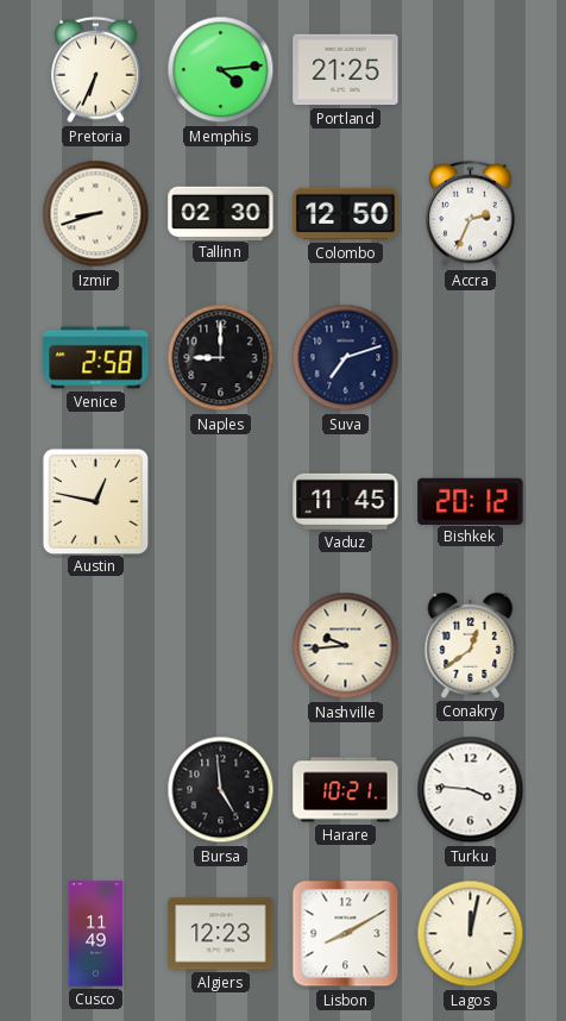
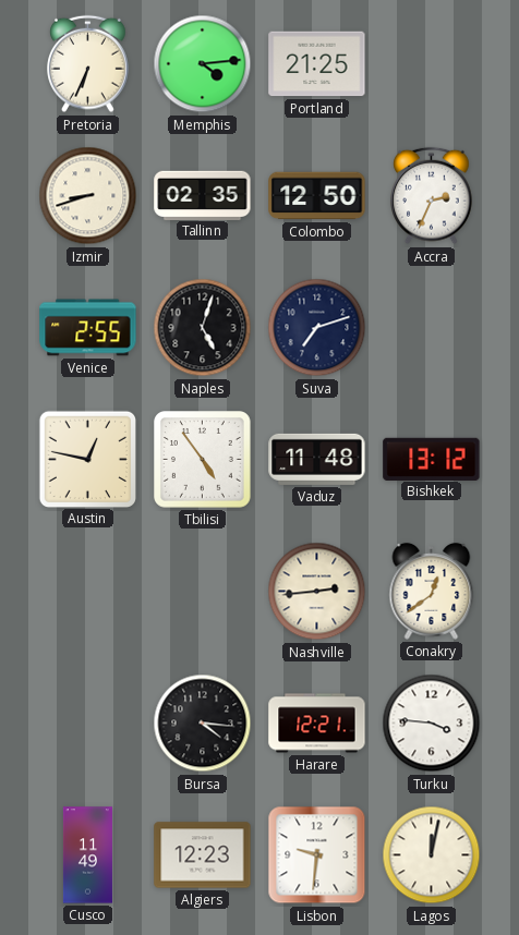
Tallinn: 02:30 -> 02:35
Venice: 2:58 -> 2:55
Naples: 9:00 -> 5:03
Tbilisi: none -> 4:54
Vaduz: 11:45 -> 11:48
Bishkek: 20:12 -> 13:12
Nashville: 9:44 -> 2:44
Bursa: 4:59 -> 4:16
Harare: 10:21 -> 12:21
Lisbon: 8:10 -> 9:31
